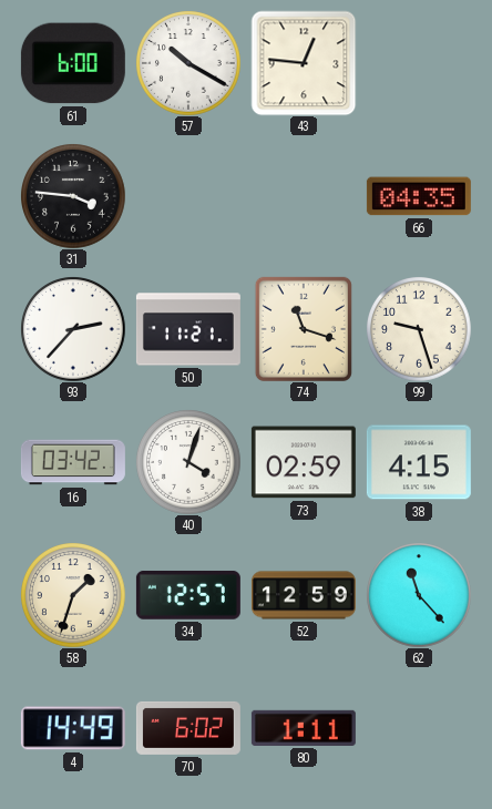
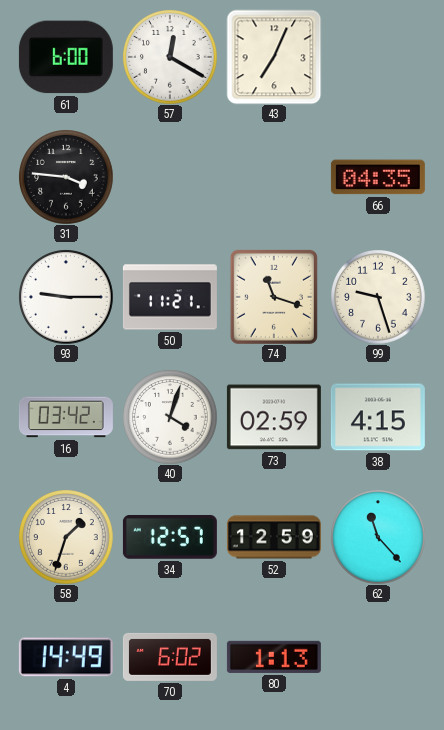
57: 10:20 -> 12:20
43: 12:46 -> 7:04
93: 2:37 -> 9:15
80: 1:11 -> 1:13
